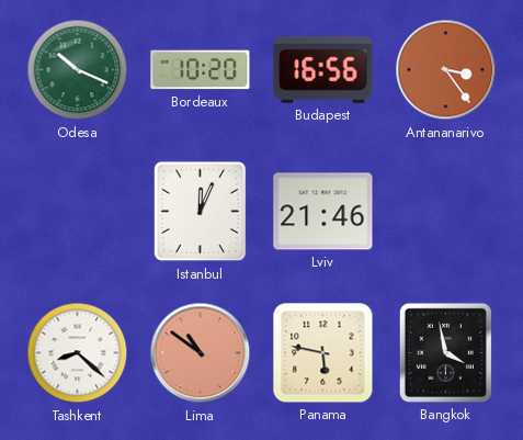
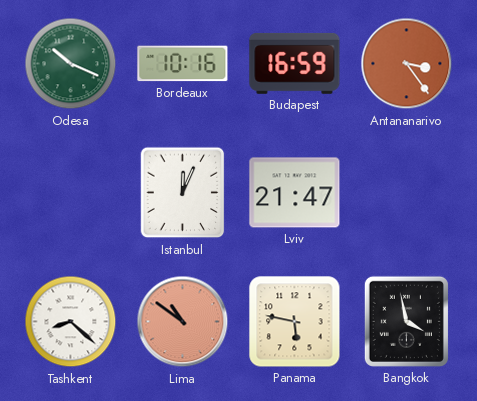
Bordeaux: 10:20 -> 10:16
Budapest: 16:56 -> 16:59
Lviv: 21:46 -> 21:47
